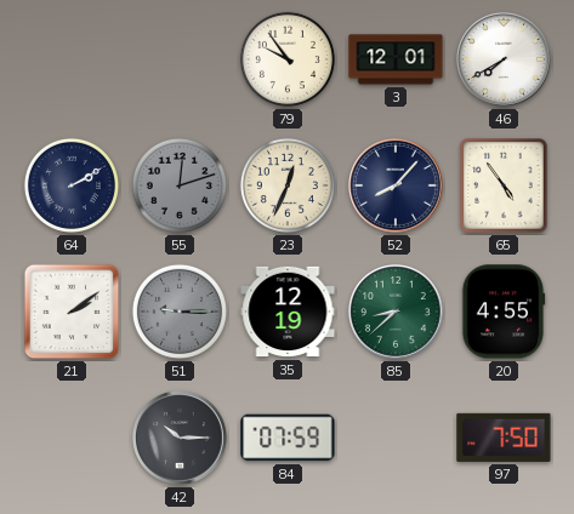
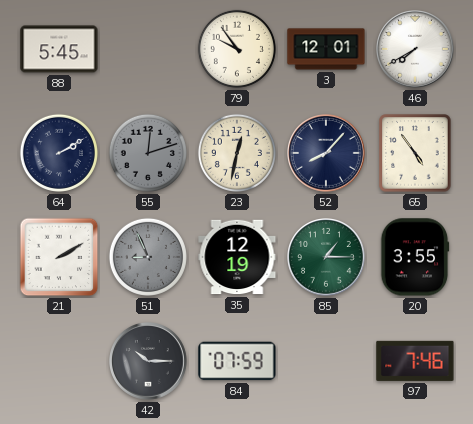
88: none -> 5:45
23: 12:34 -> 12:32
21: 2:09 -> 2:10
51: 9:15 -> 8:56
85: 8:38 -> 1:15
20: 4:55 -> 3:55
97: 7:50 -> 7:46
